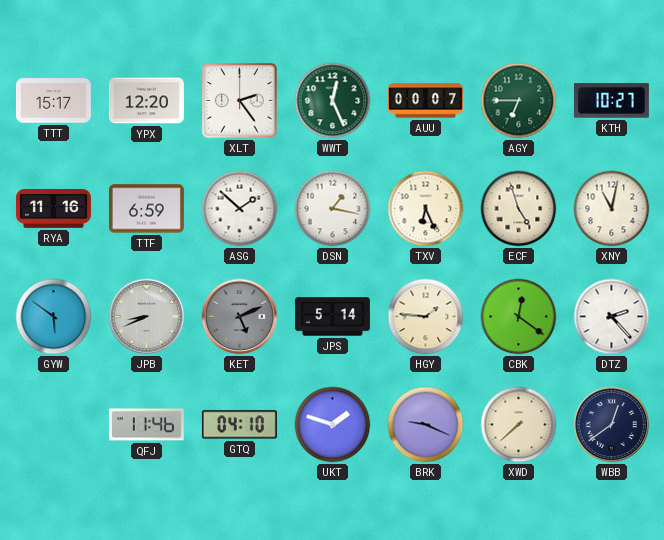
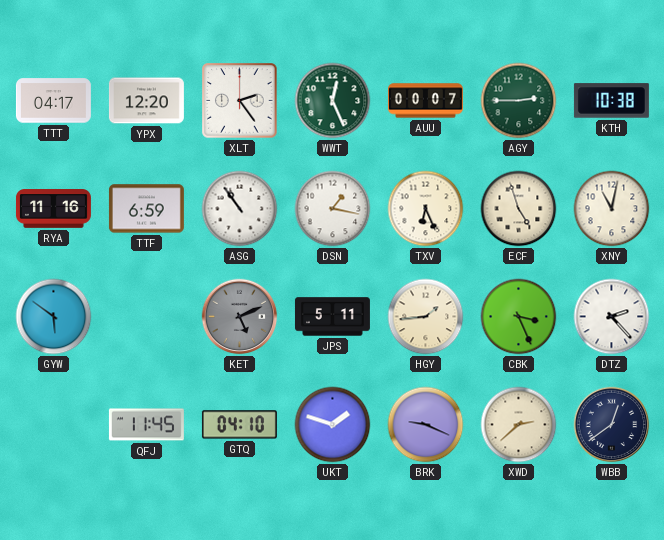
TTT: 15:17 -> 04:17
AGY: 6:45 -> 2:45
KTH: 10:27 -> 10:38
ASG: 1:52 -> 10:54
JPB: 8:41 -> none
JPS: 5:14 -> 5:11
HGY: 1:46 -> 1:44
CBK: 12:21 -> 3:26
QFJ: 11:46 -> 11:45
XWD: 7:38 -> 2:38
